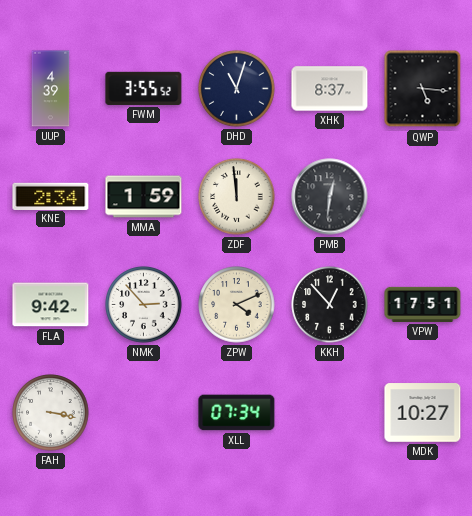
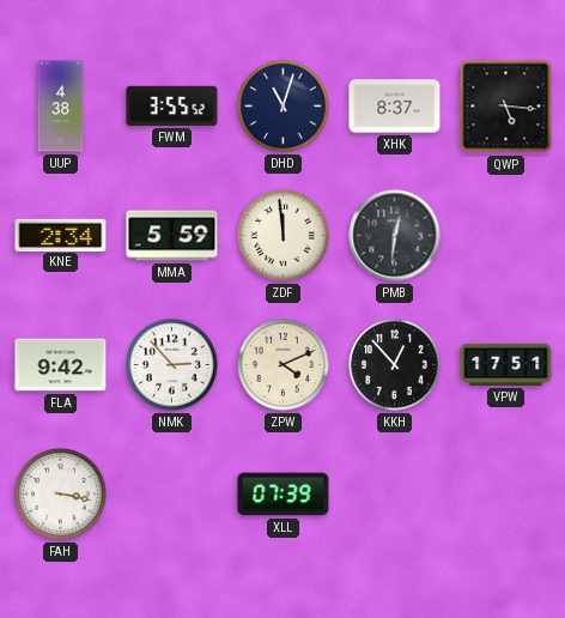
UUP: 4:39 -> 4:38
MMA: 1:59 -> 5:59
XLL: 07:34 -> 07:39
MDK: 10:27 -> none
